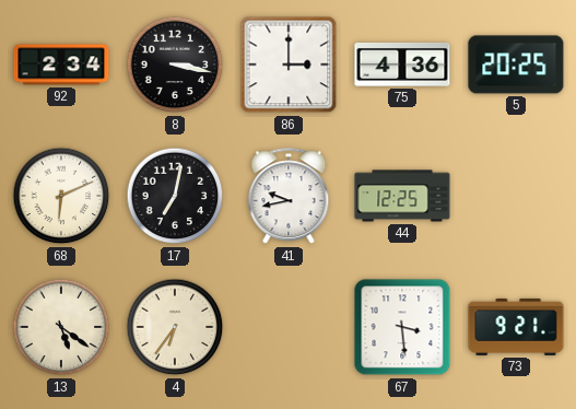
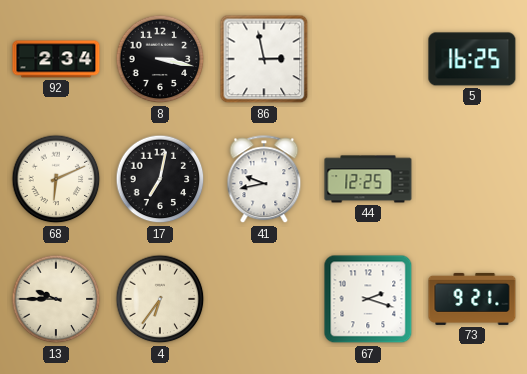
86: 3:00 -> 2:58
75: 4:36 -> none
5: 20:25 -> 16:25
13: 5:21 -> 9:45
67: 3:29 -> 2:18
